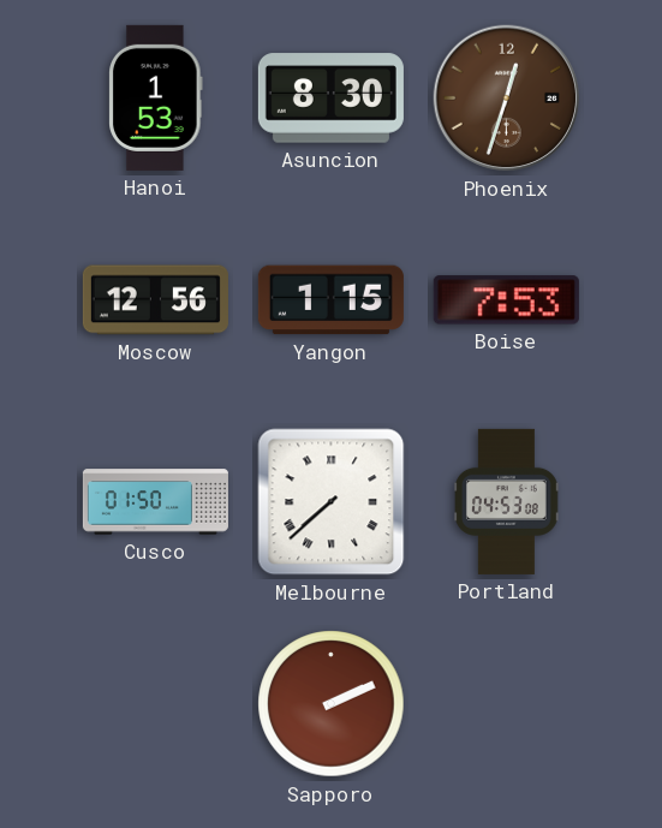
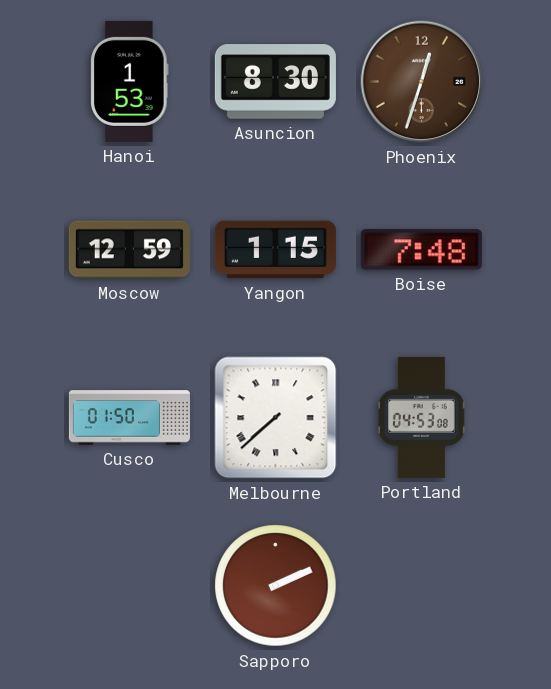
Moscow: 12:56 -> 12:59
Boise: 7:53 -> 7:48
